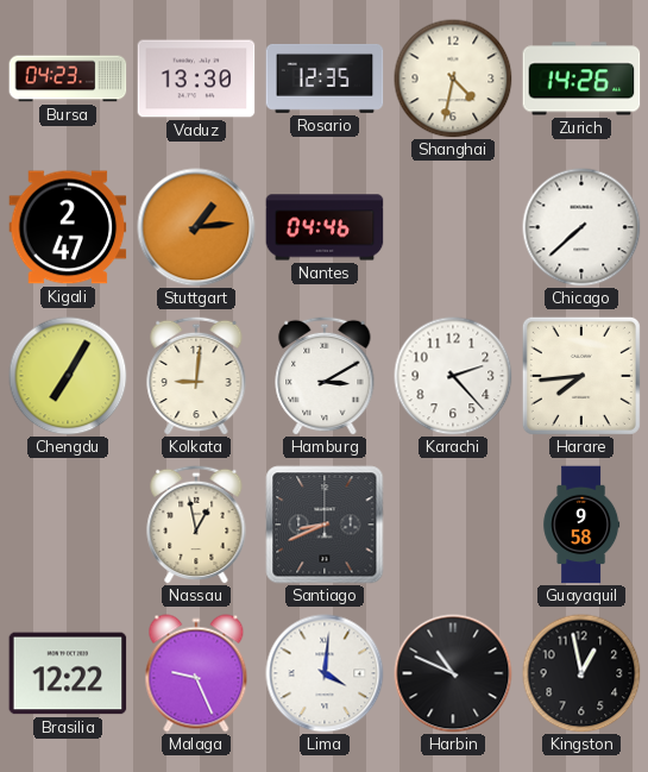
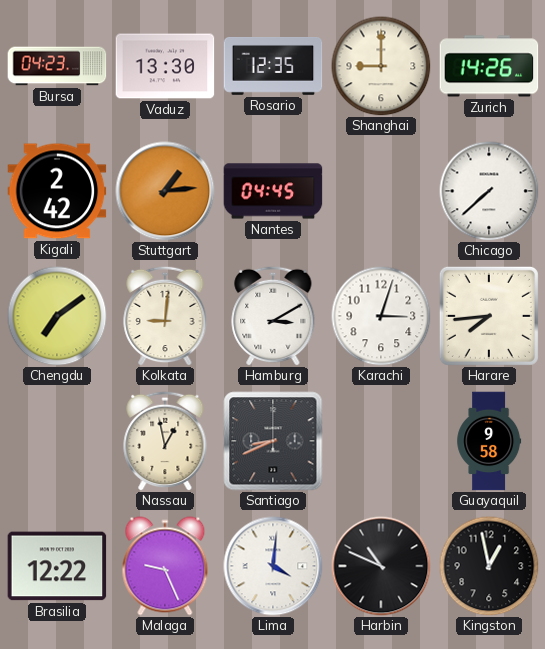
Shanghai: 4:32 -> 9:00
Kigali: 2:47 -> 2:42
Nantes: 04:46 -> 04:45
Chengdu: 7:05 -> 7:09
Karachi: 2:23 -> 3:03
